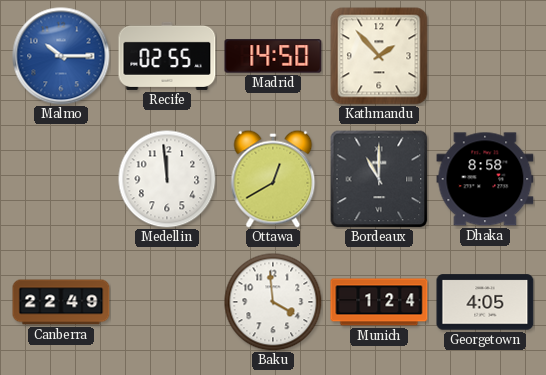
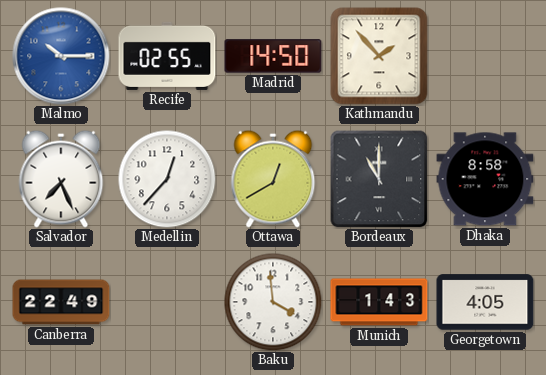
Salvador: none -> 7:26
Medellin: 11:59 -> 12:37
Munich: 1:24 -> 1:43
